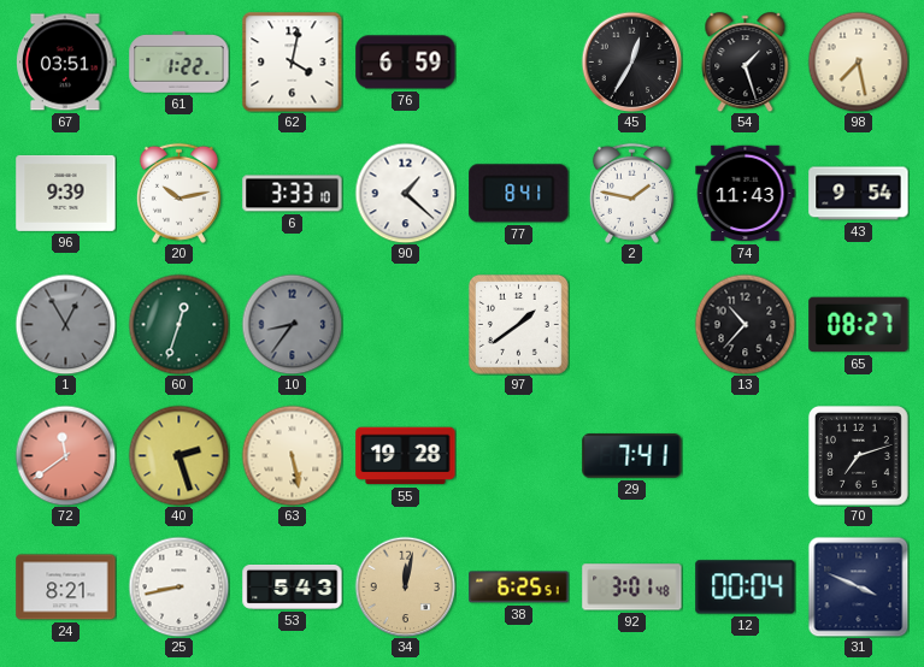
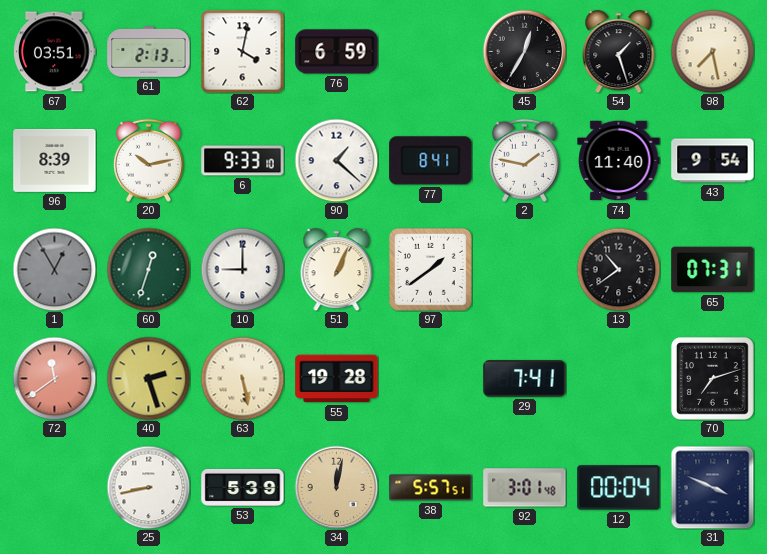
61: 1:22 -> 2:13
96: 9:39 -> 8:39
6: 3:33 -> 9:33
74: 11:43 -> 11:40
10: 8:36 -> 9:00
10 dial: grey -> white
51: none -> 1:04
13: 10:37 -> 10:39
65: 08:27 -> 07:31
24: 8:21 -> none
53: 5:43 -> 5:39
38: 6:25 -> 5:57
